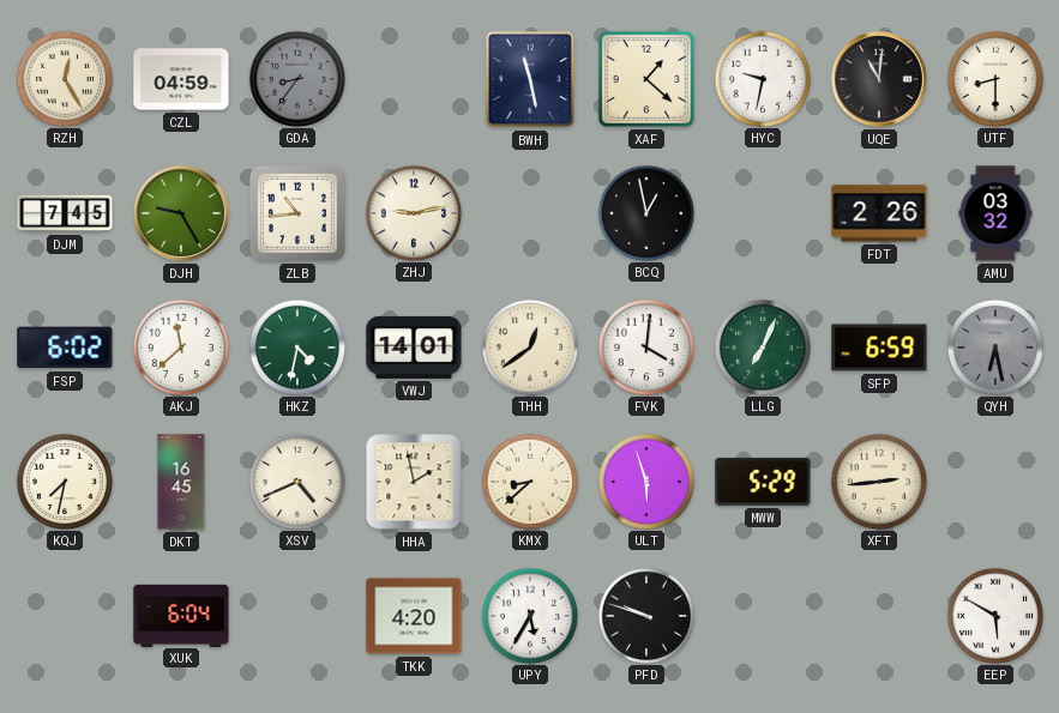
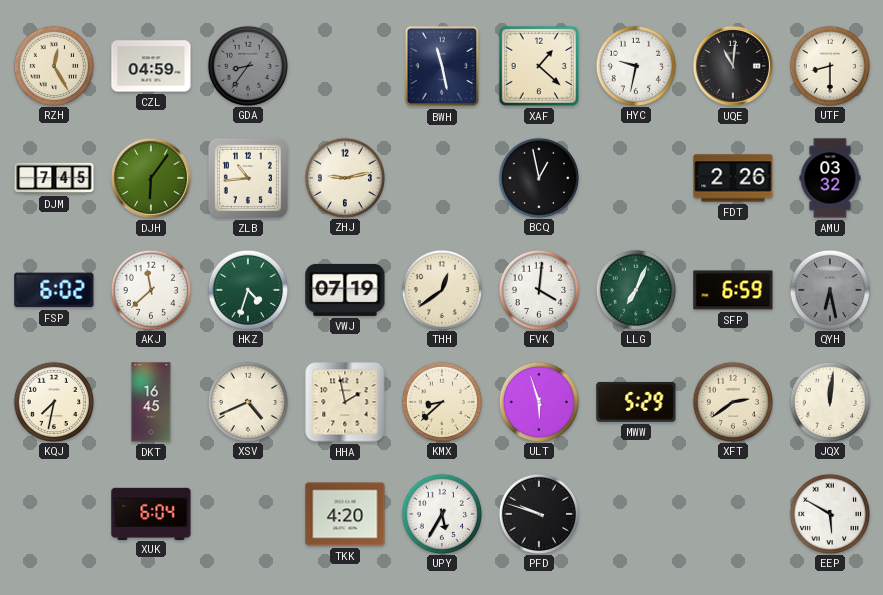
DJH: 9:25 -> 6:06
HKZ: 4:32 -> 4:33
VWJ: 14:01 -> 07:19
XFT: 2:44 -> 2:39
JQX: none -> 12:01
